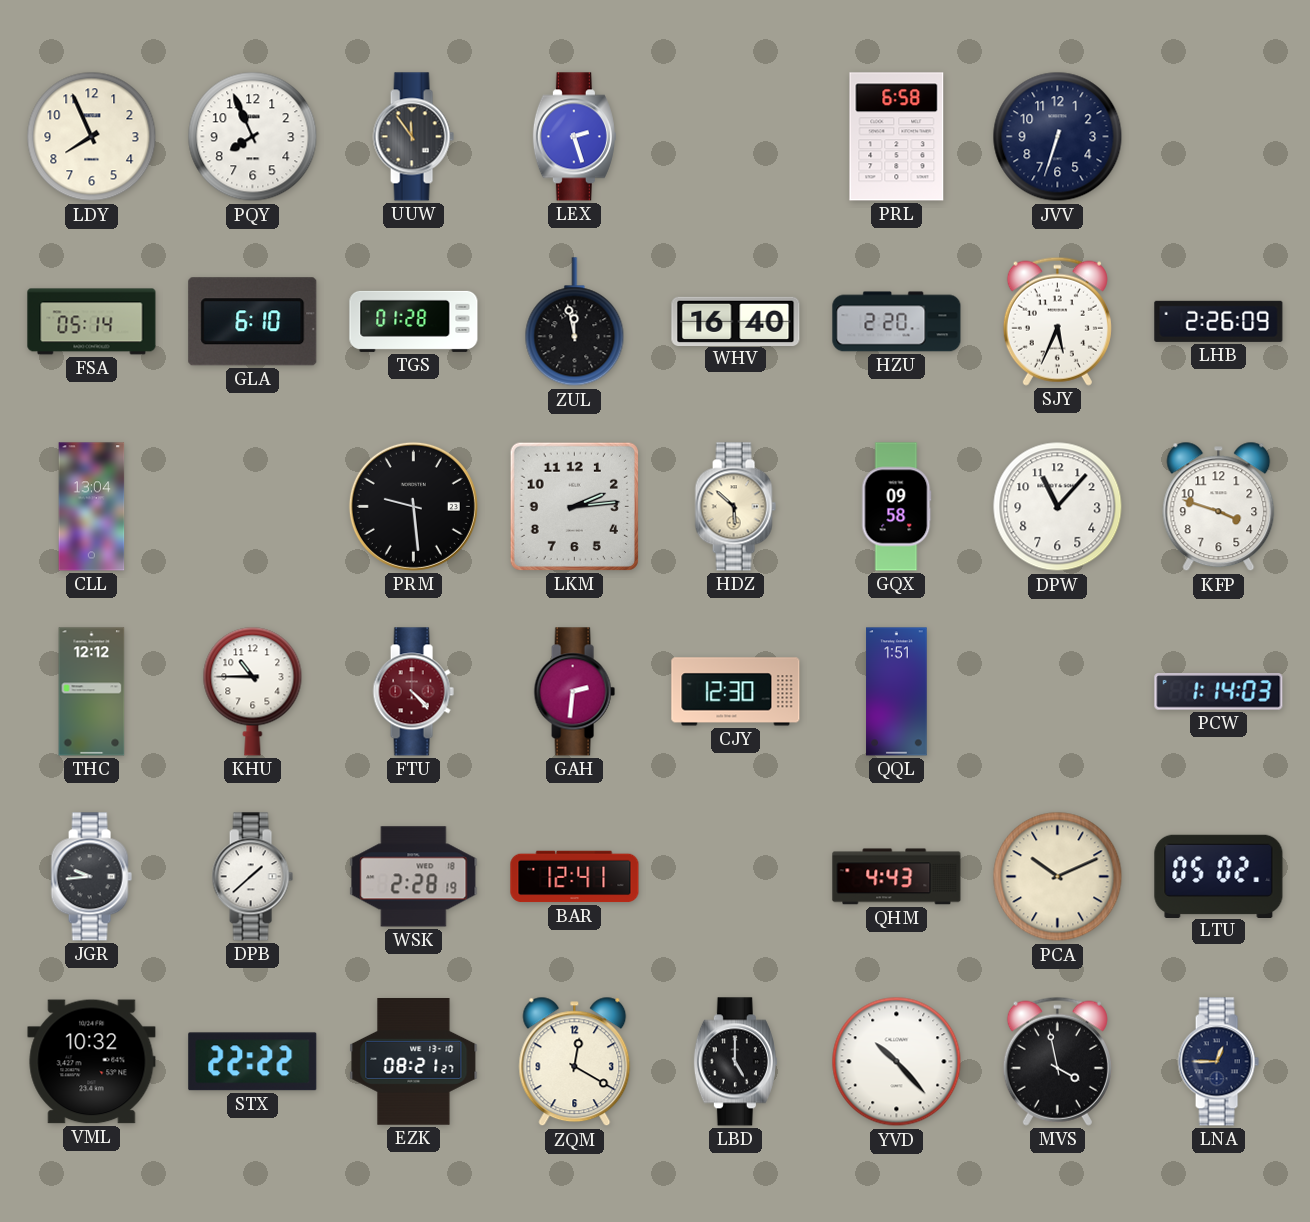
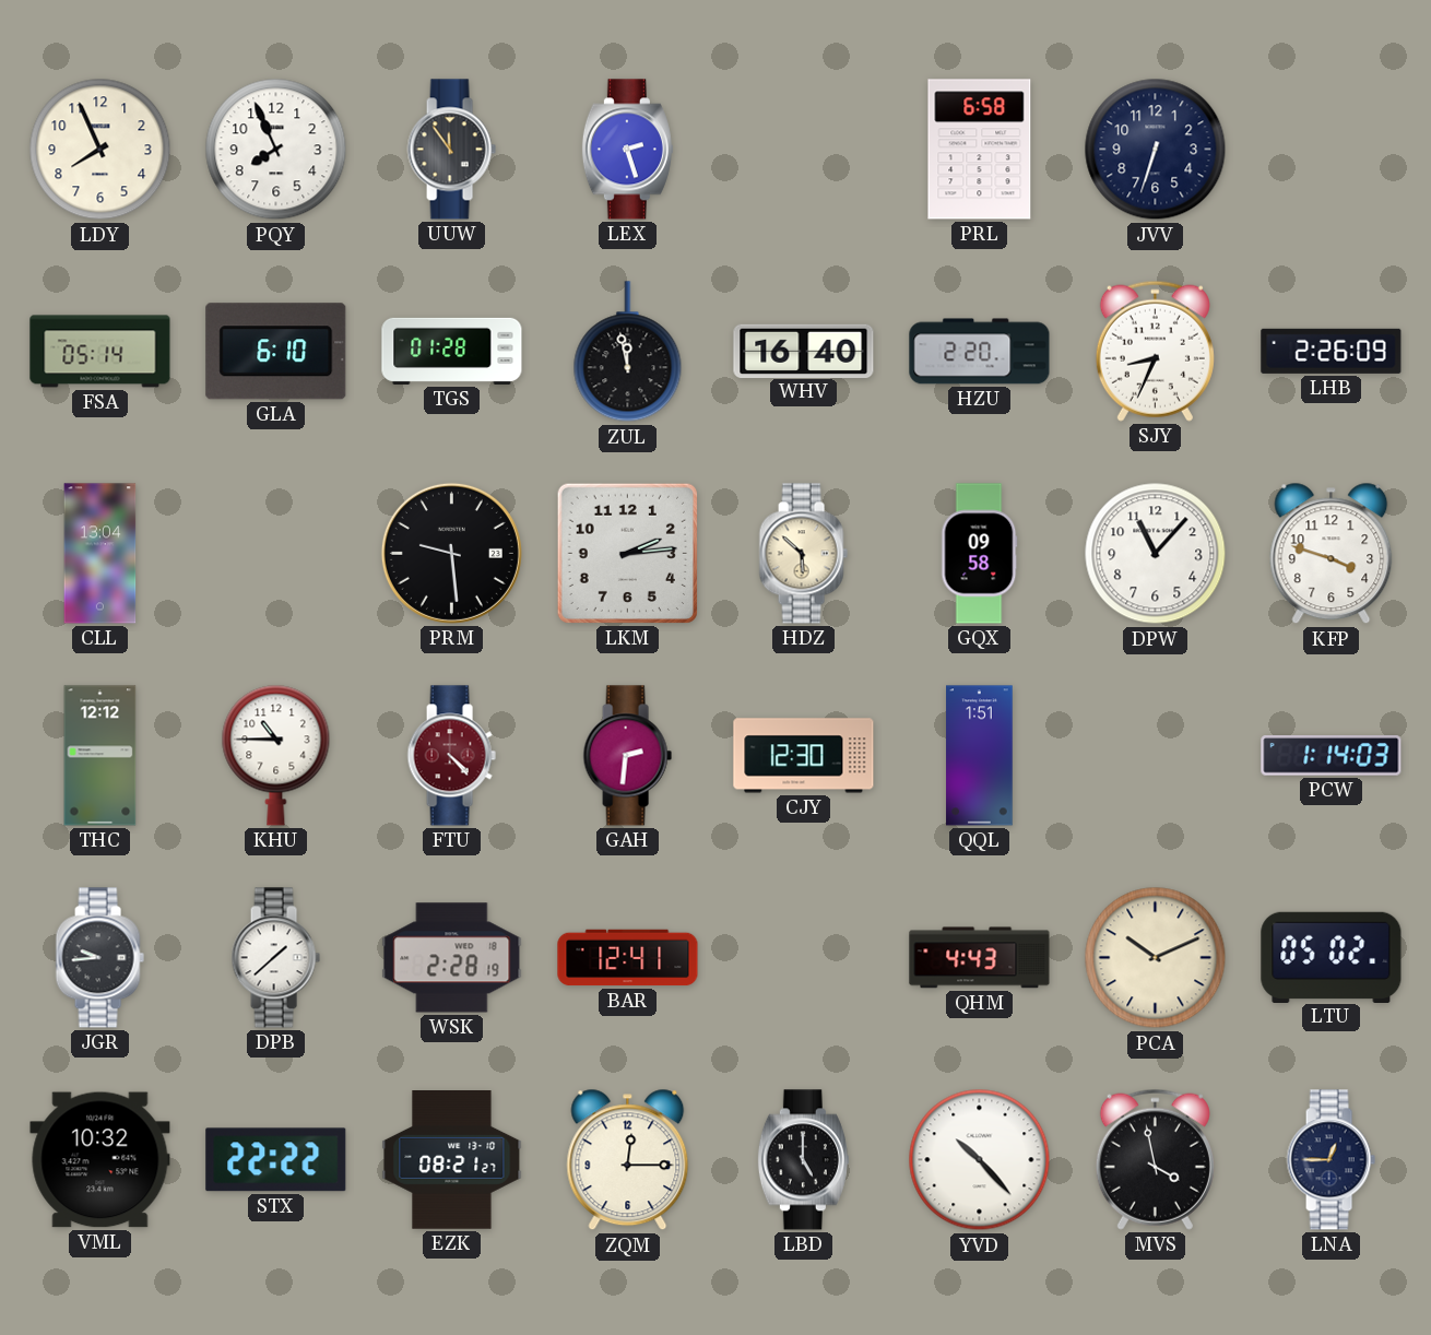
SJY: 5:34 -> 8:34
ZQM: 12:20 -> 12:15
